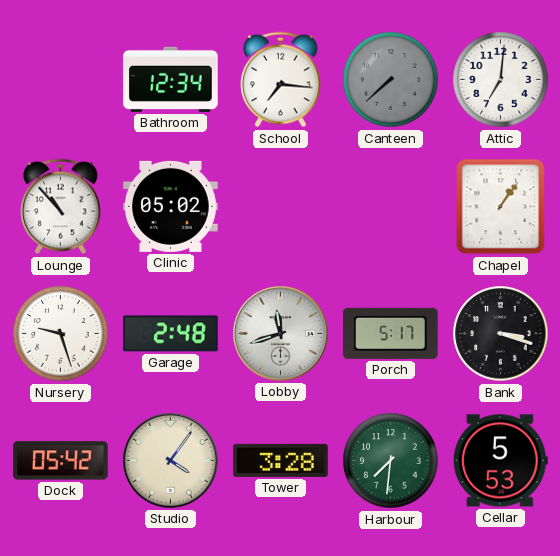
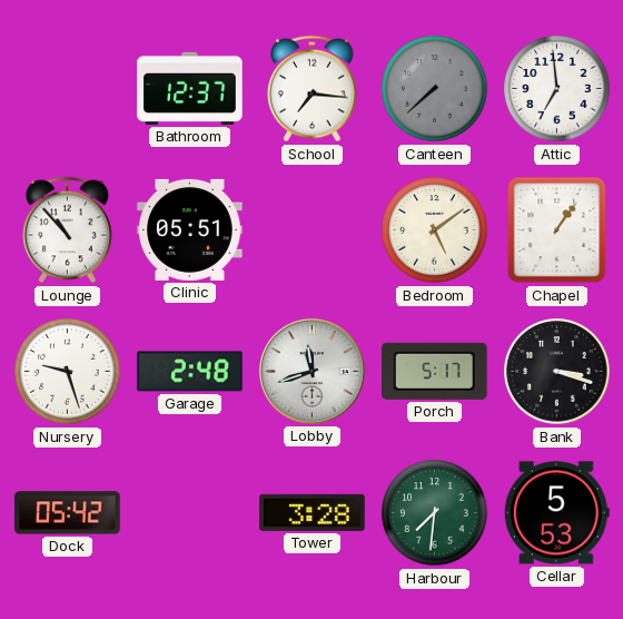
Bathroom: 12:34 -> 12:37
Attic: 7:01 -> 6:59
Clinic: 05:02 -> 05:51
Bedroom: none -> 5:09
Studio: 4:06 -> none
